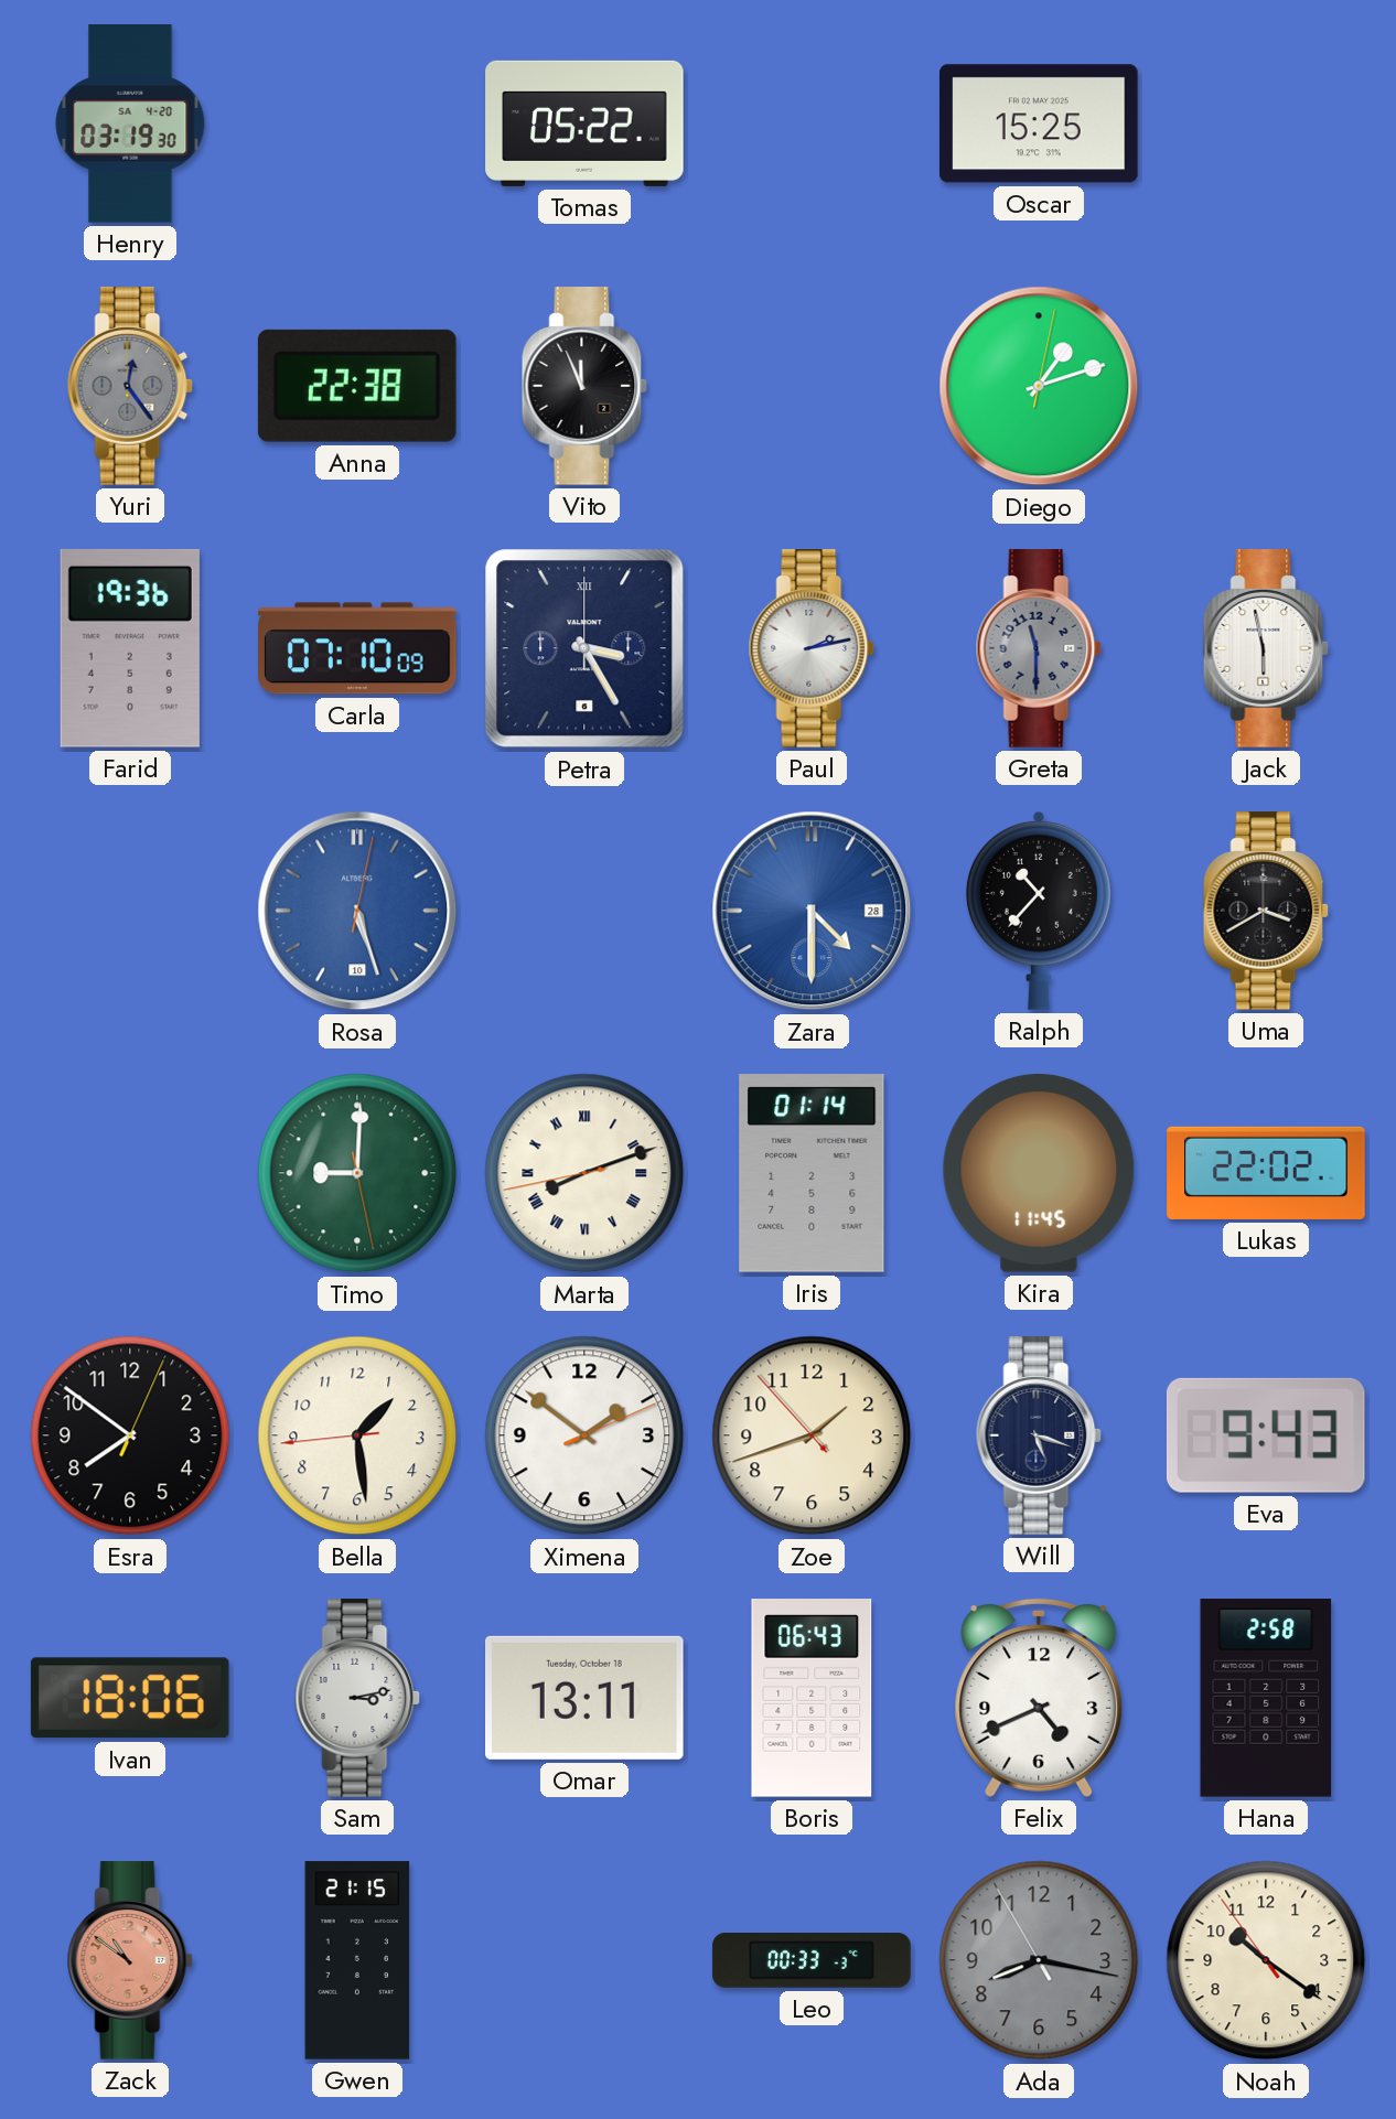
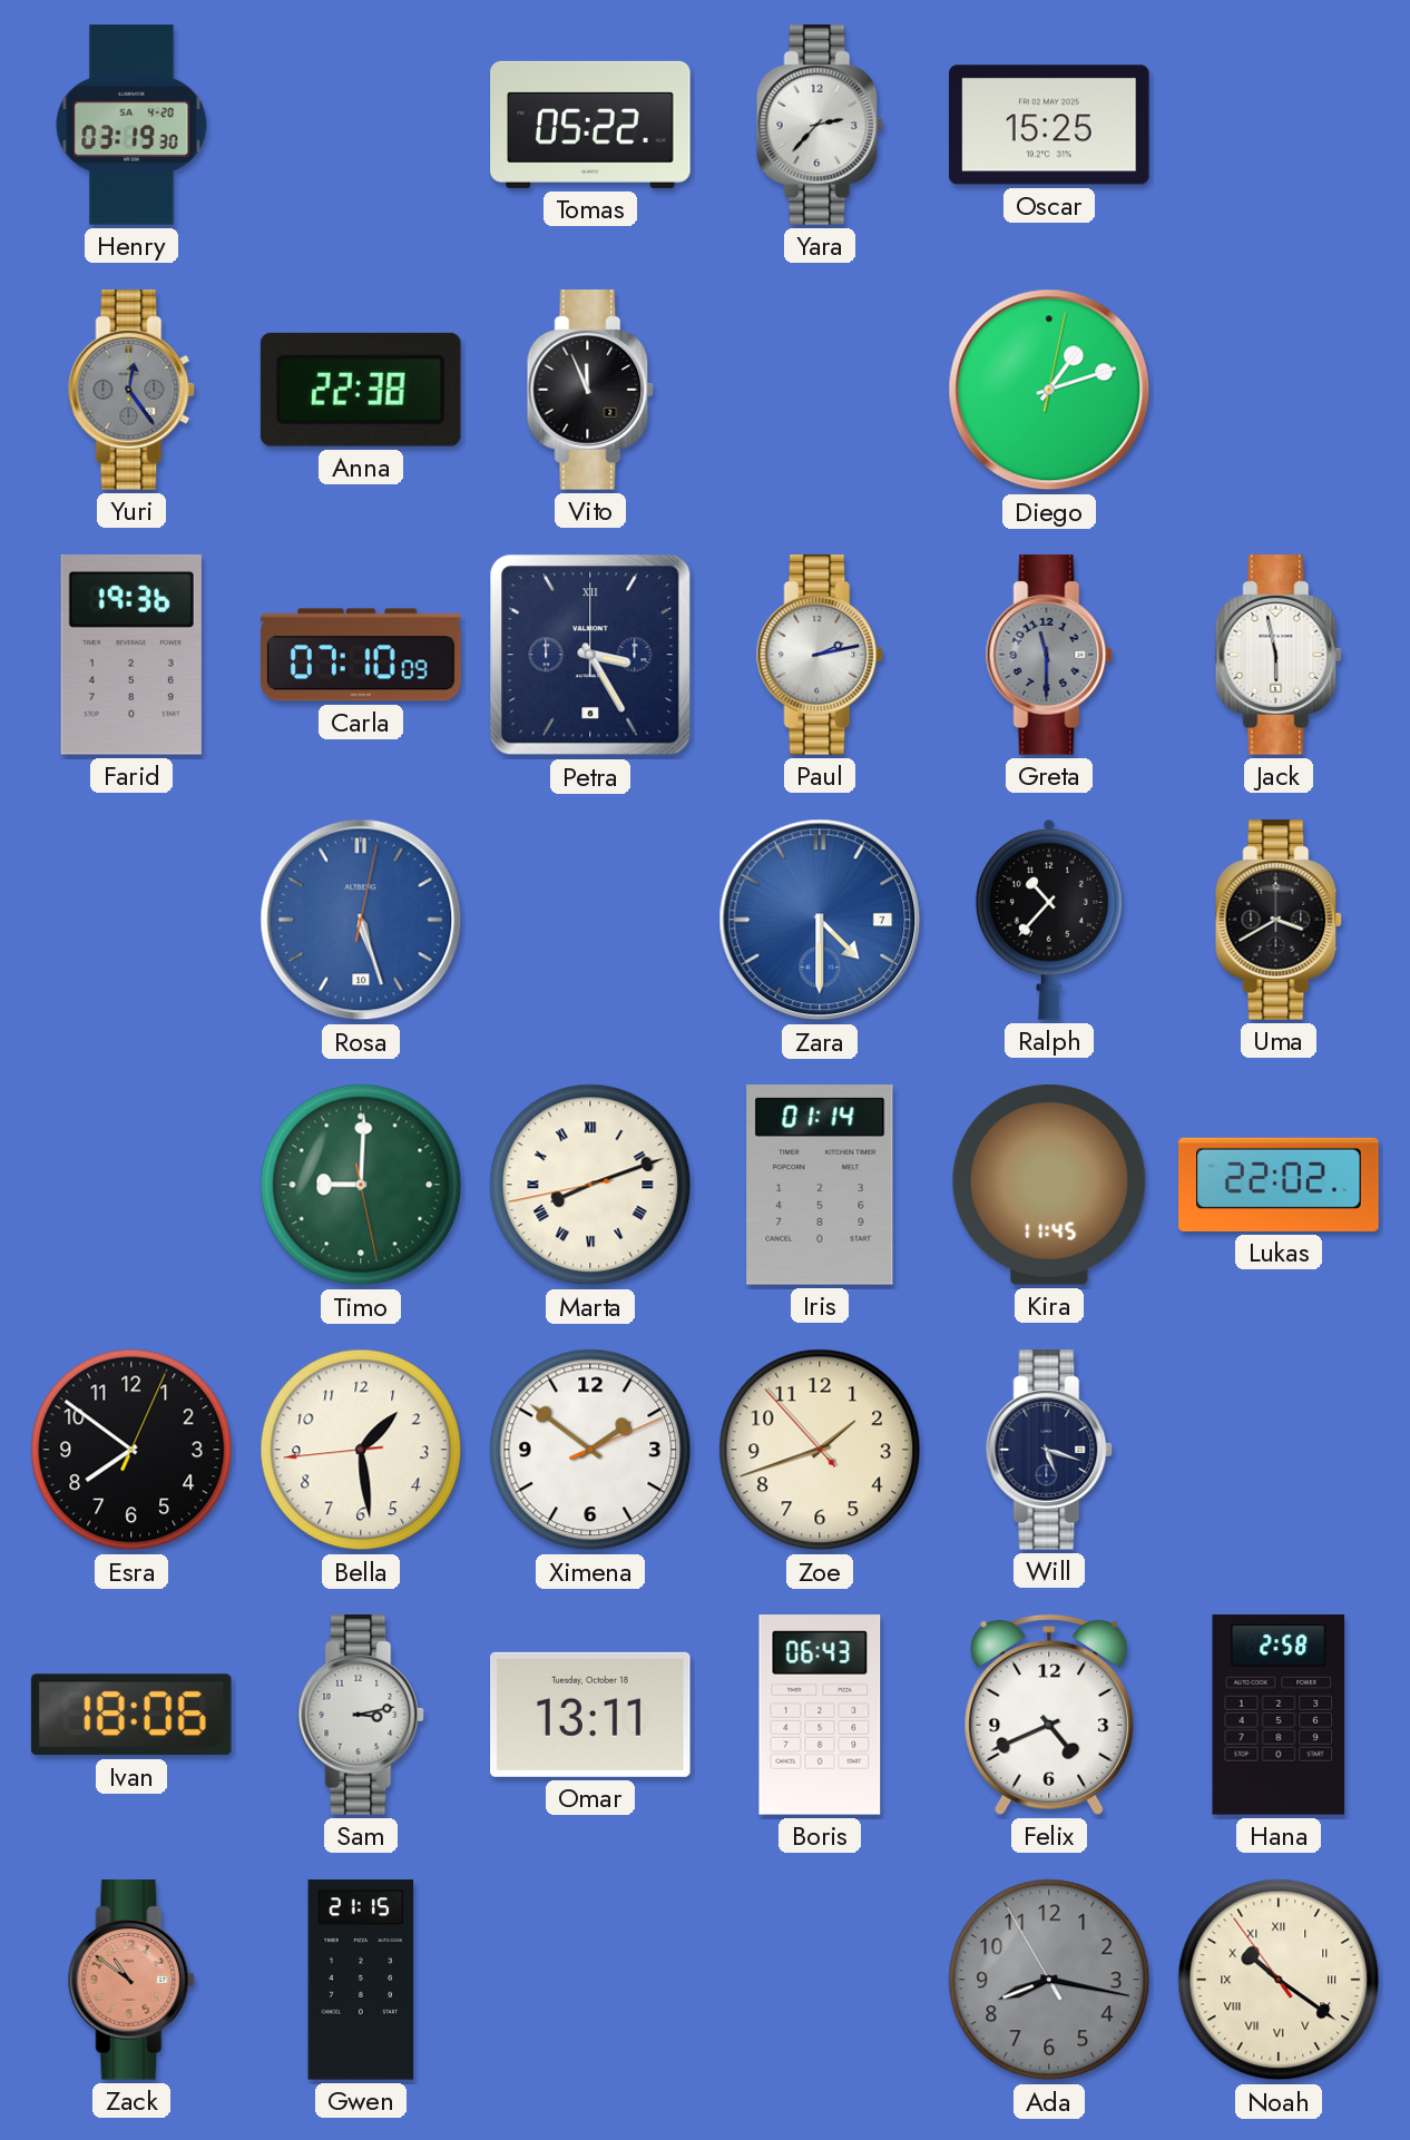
Yara: none -> 2:37
Zara date: 28 -> 7
Eva: 9:43 -> none
Leo: 00:33 -> none
Noah numerals: Arabic -> Roman
